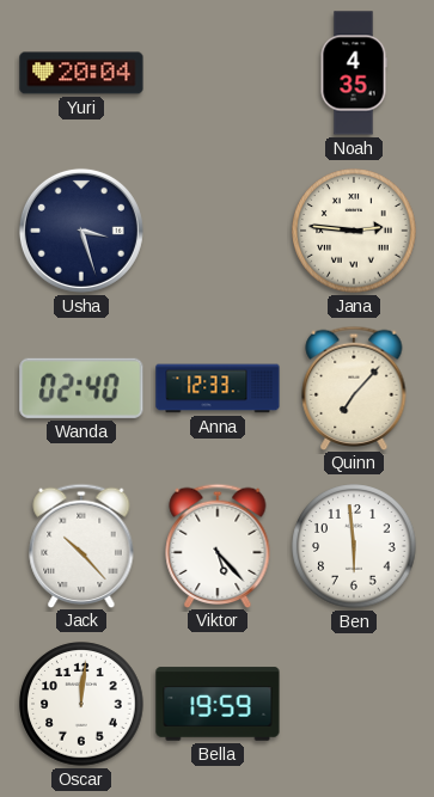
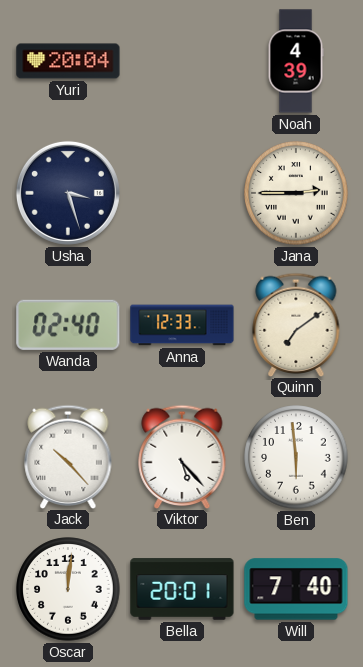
Noah: 4:35 -> 4:39
Jana: 2:46 -> 2:45
Quinn: 7:07 -> 7:09
Bella: 19:59 -> 20:01
Will: none -> 7:40
